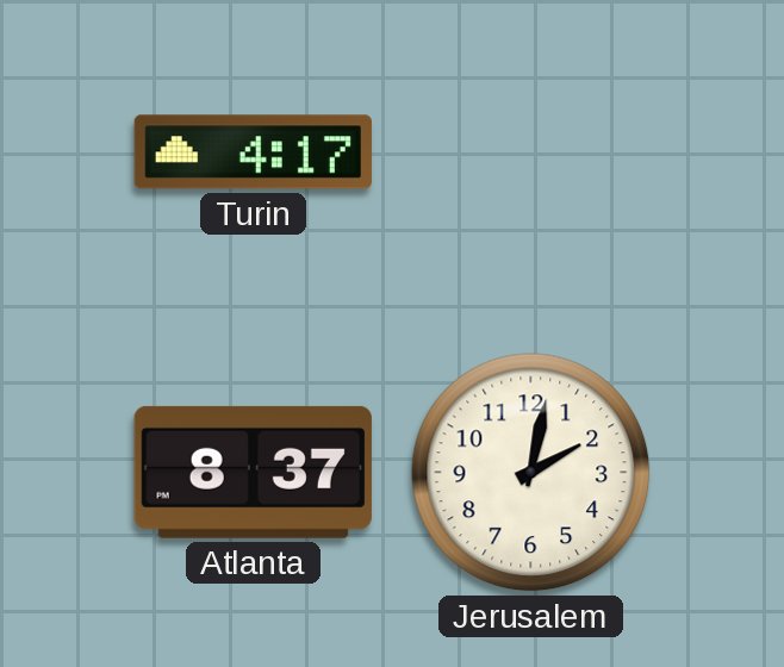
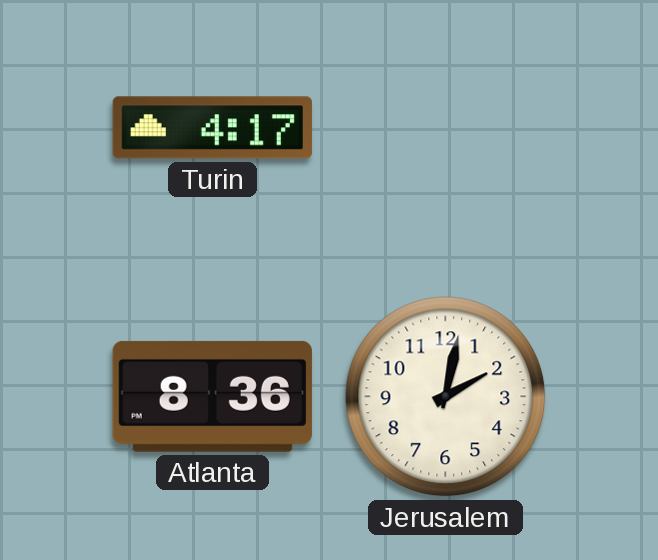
Atlanta: 8:37 -> 8:36
